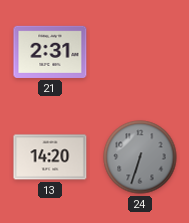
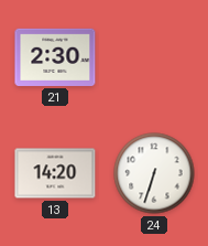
21: 2:31 -> 2:30
24 dial: grey -> white
